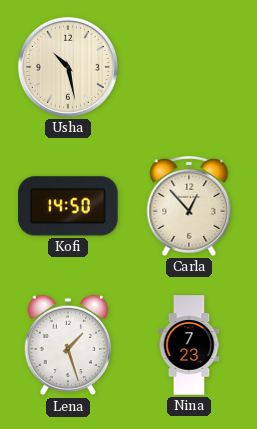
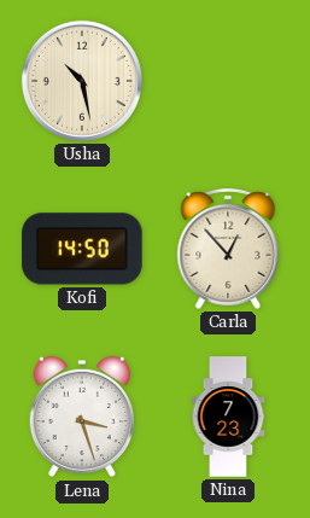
Lena: 1:27 -> 3:27
